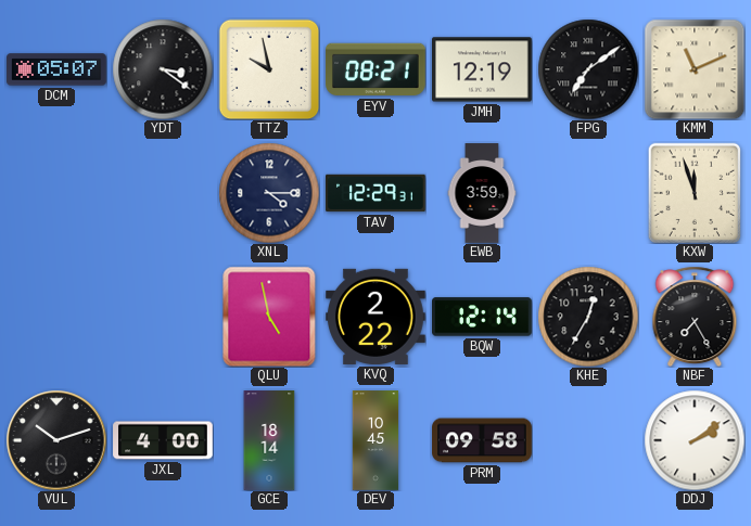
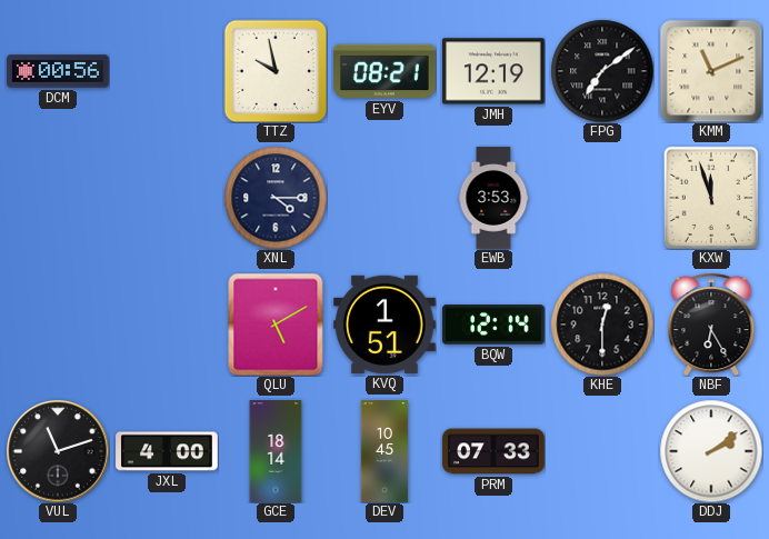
DCM: 05:07 -> 00:56
YDT: 3:21 -> none
TAV: 12:29 -> none
EWB: 3:59 -> 3:53
QLU: 4:58 -> 5:10
KVQ: 2:22 -> 1:51
KHE: 12:35 -> 12:30
NBF: 7:25 -> 6:25
VUL: 10:12 -> 11:12
PRM: 09:58 -> 07:33
